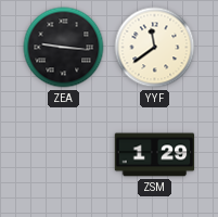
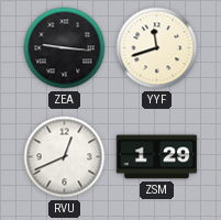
YYF: 11:39 -> 11:42
RVU: none -> 12:41
